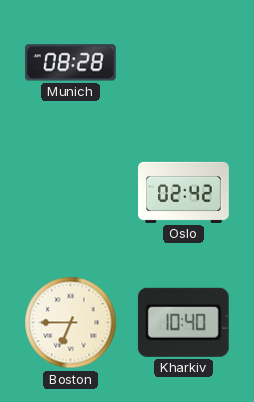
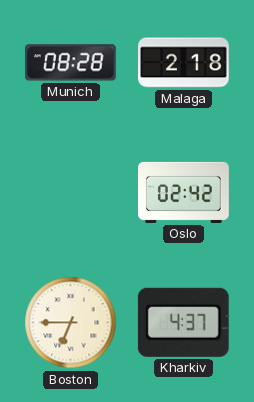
Malaga: none -> 2:18
Kharkiv: 10:40 -> 4:37
